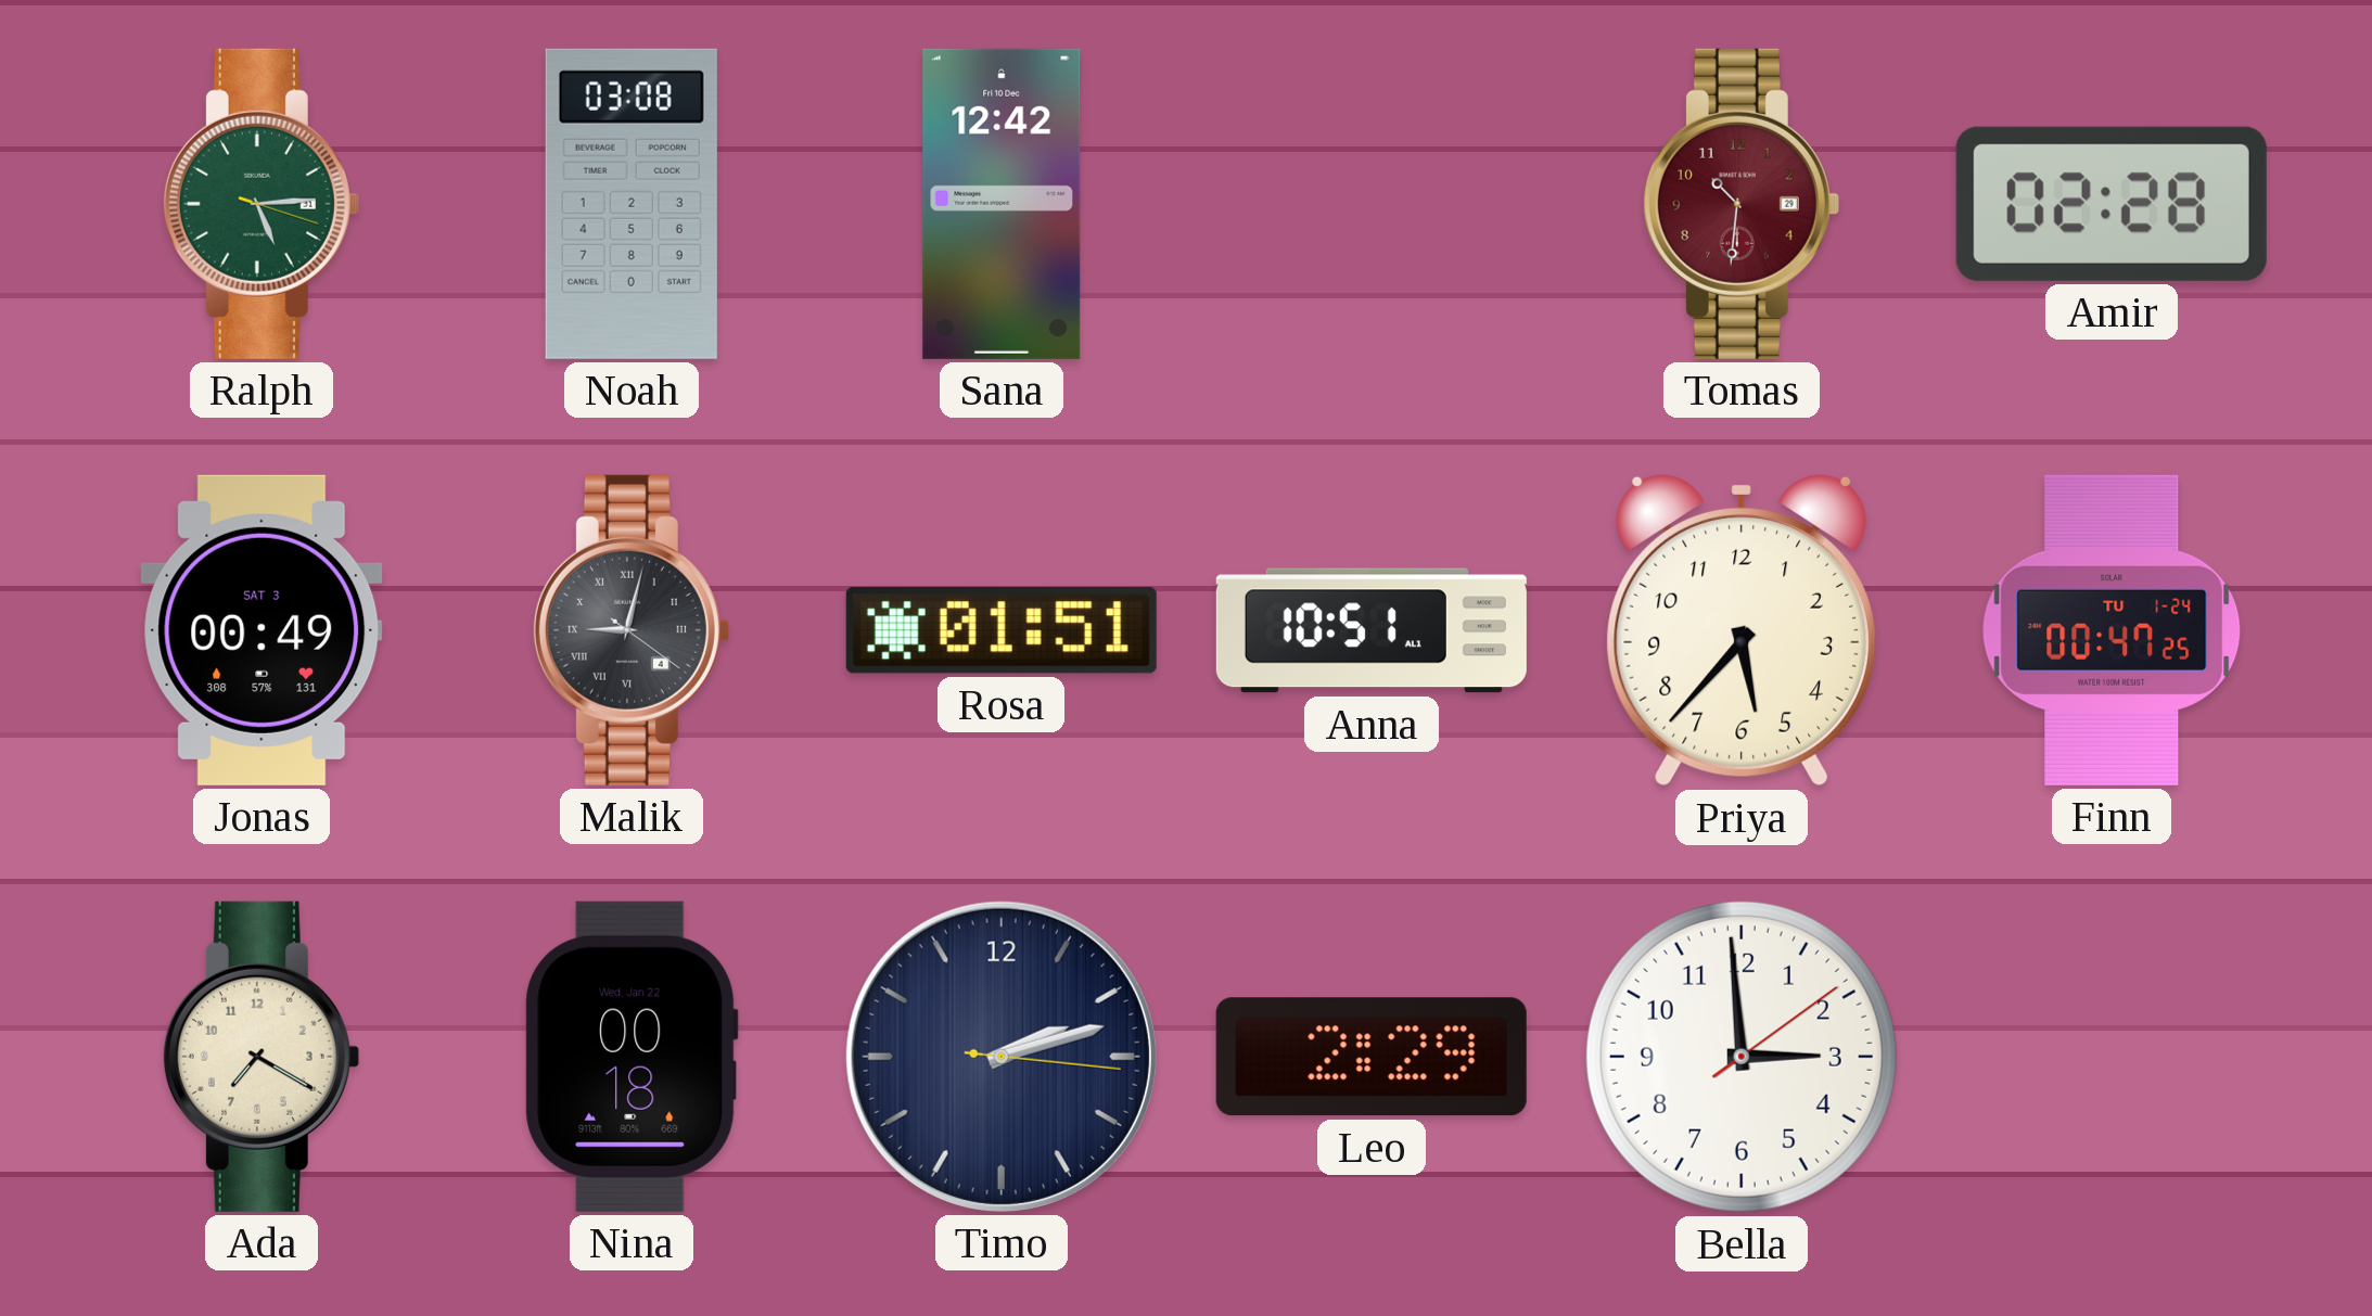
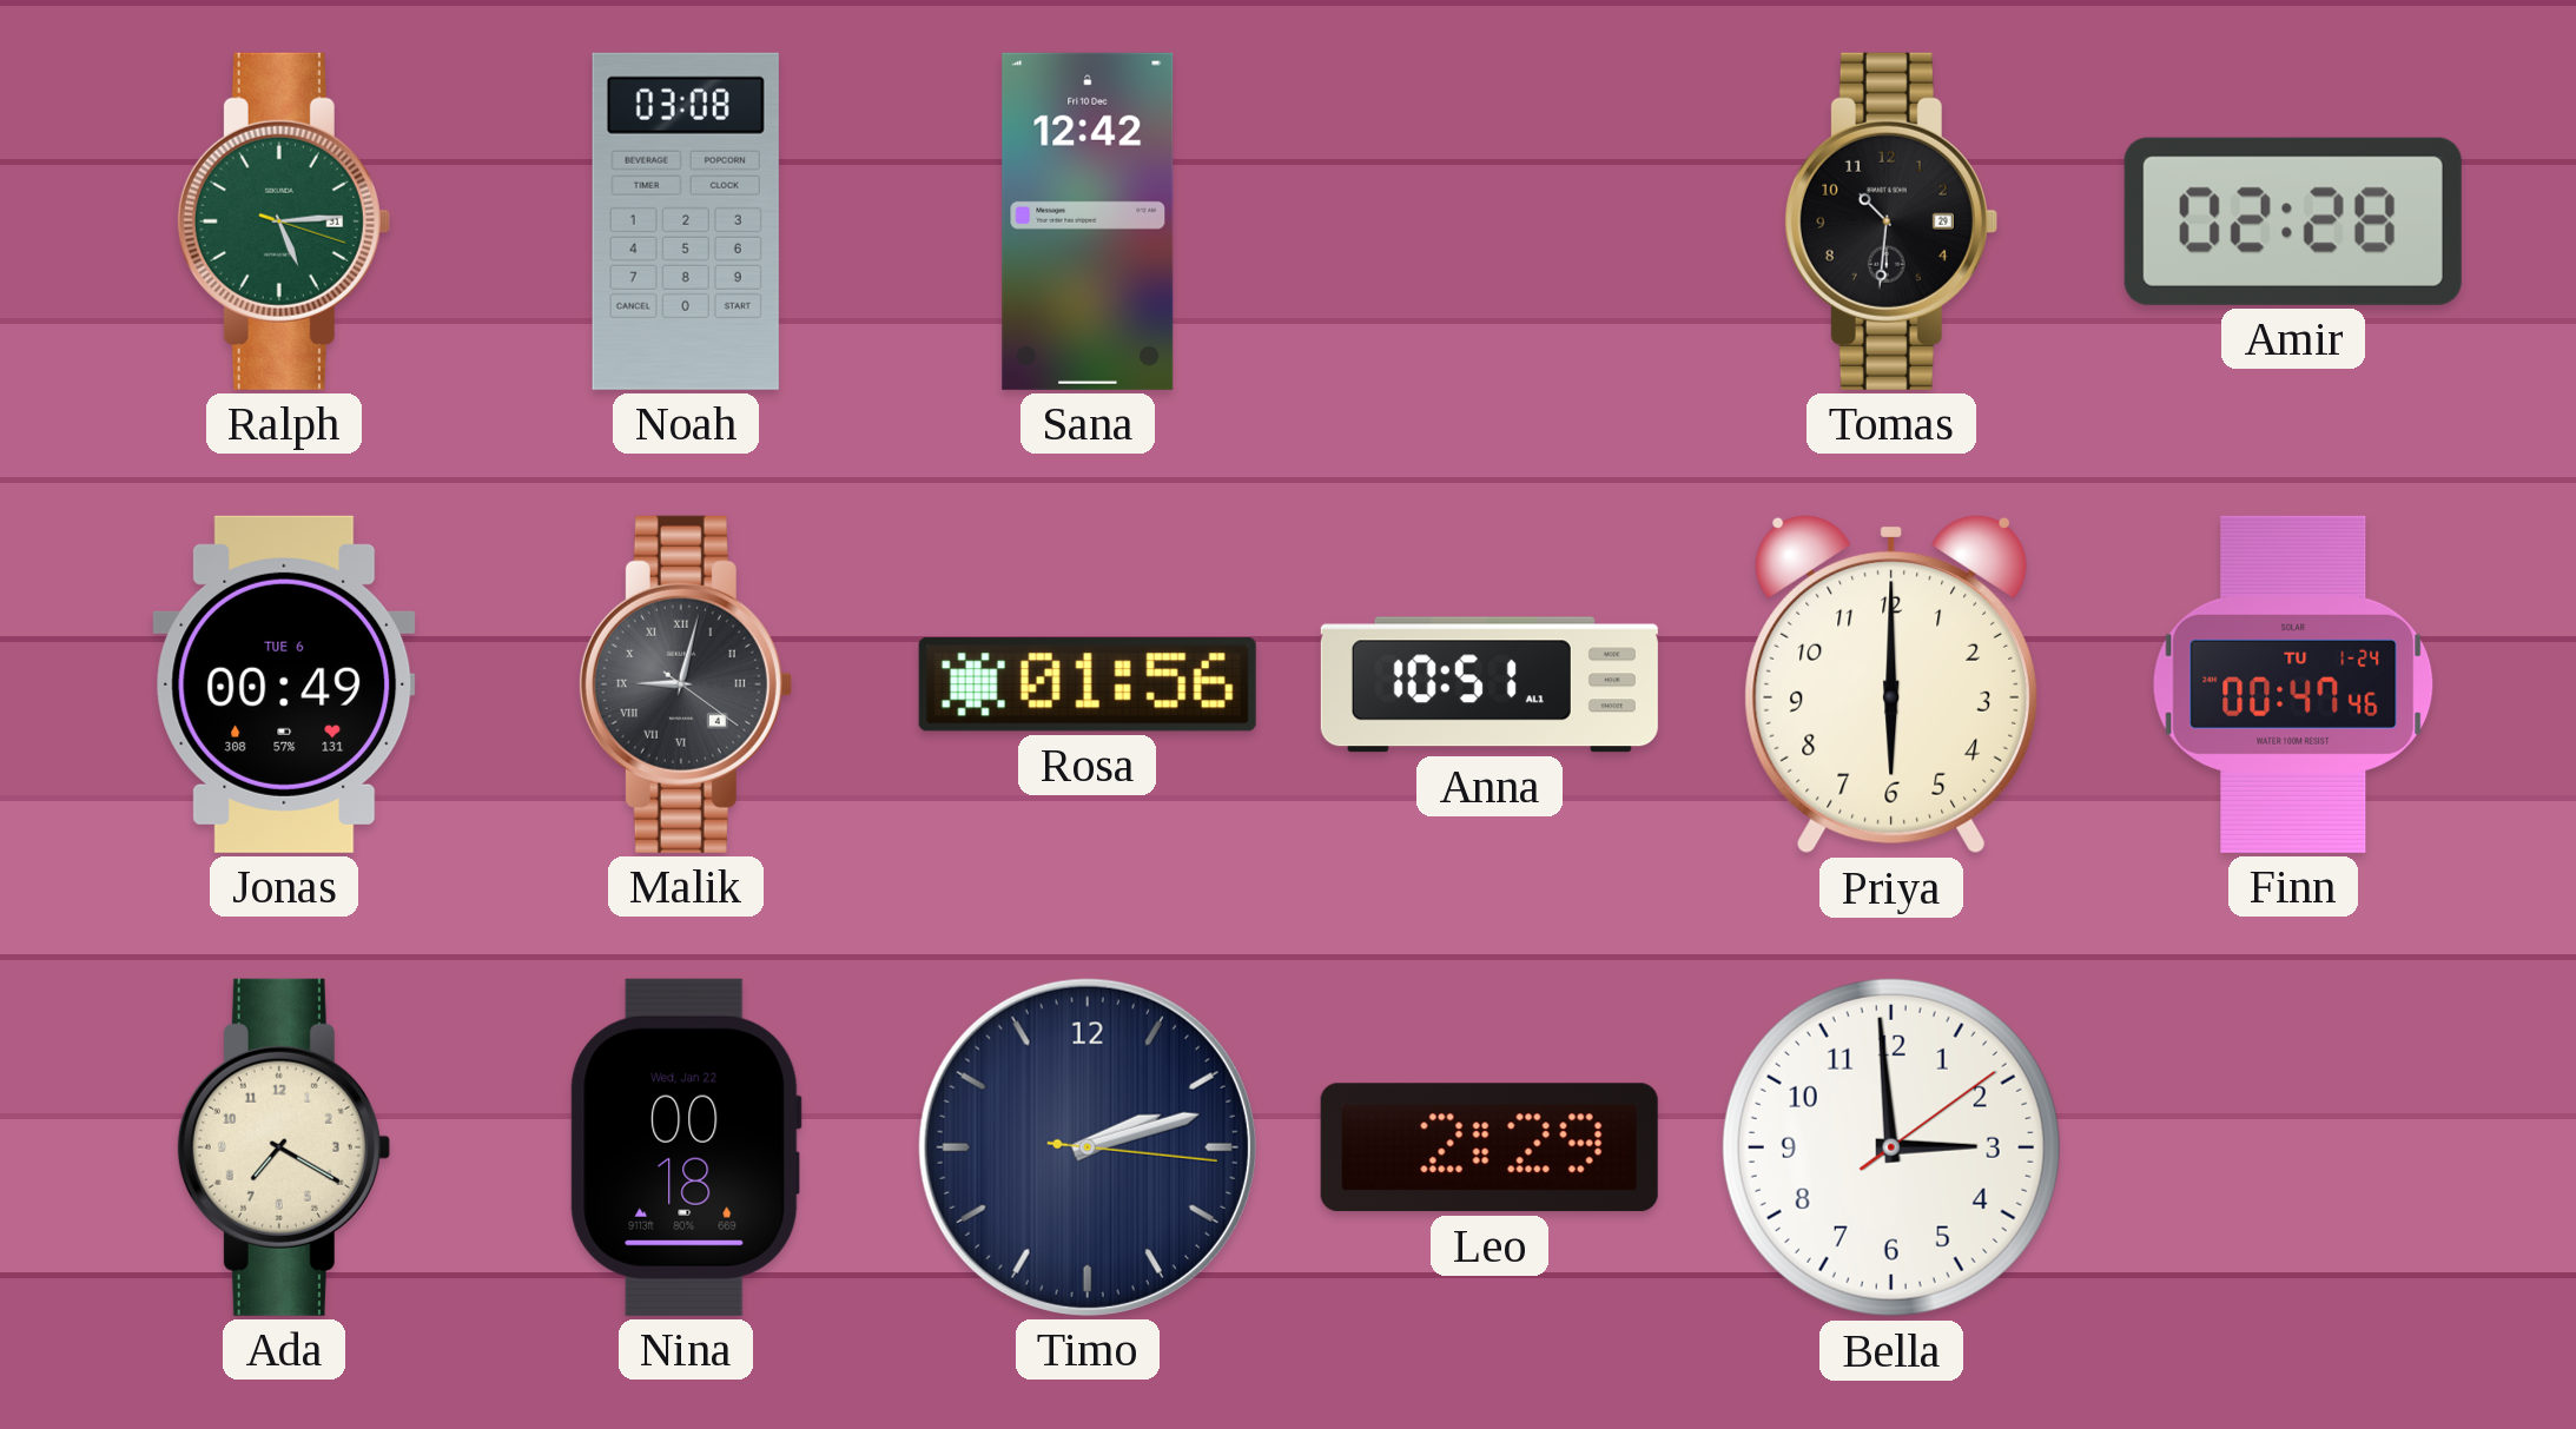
Tomas dial: burgundy -> black
Jonas date: SAT 3 -> TUE 6
Rosa: 01:51 -> 01:56
Priya: 5:37 -> 6:00
Finn: 00:47:25 -> 00:47:46
